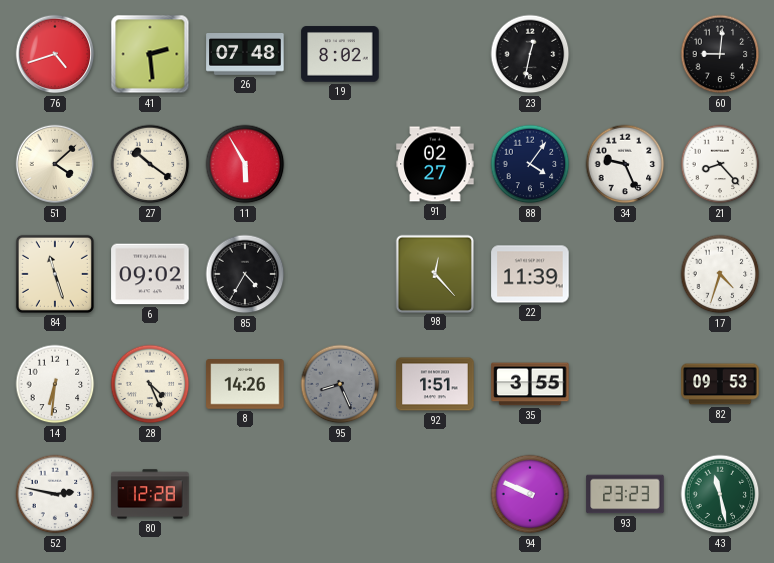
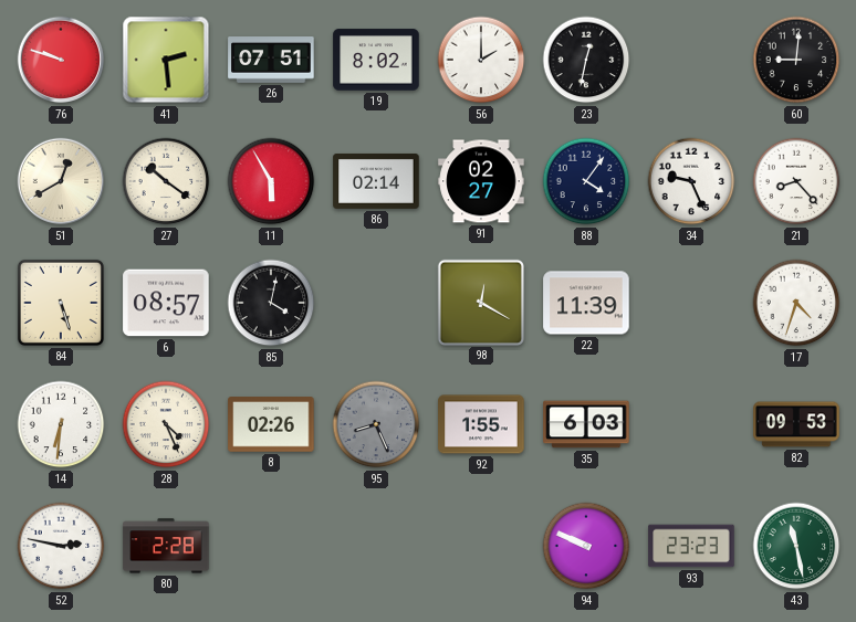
76: 4:42 -> 9:48
26: 07:48 -> 07:51
56: none -> 2:00
51: 4:08 -> 12:40
86: none -> 02:14
84: 11:27 -> 5:27
6: 09:02 -> 08:57
85: 4:35 -> 4:02
98: 12:23 -> 12:20
8: 14:26 -> 02:26
92: 1:51 -> 1:55
35: 3:55 -> 6:03
80: 12:28 -> 2:28
